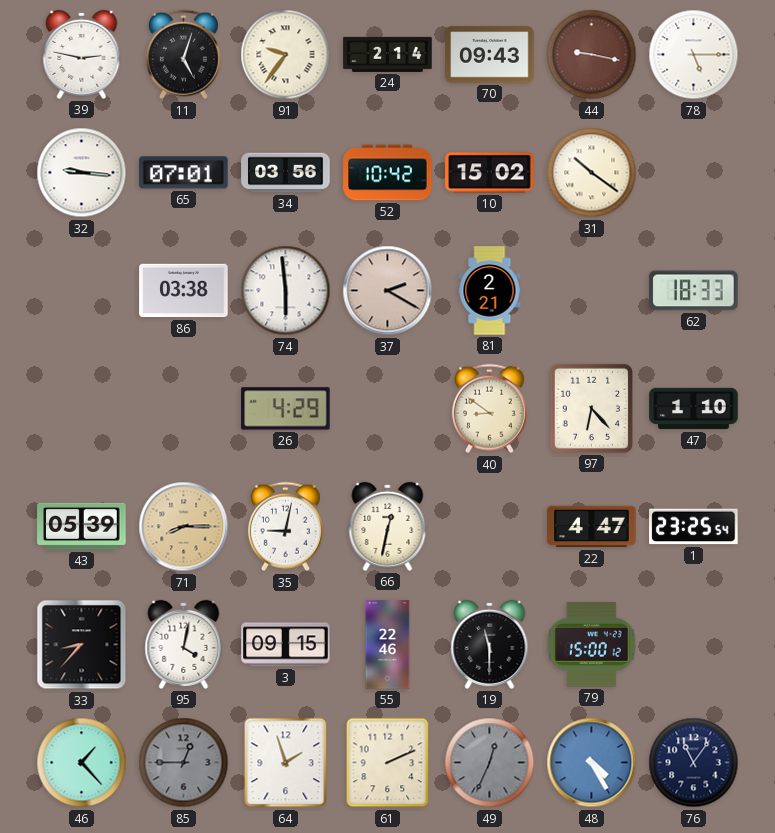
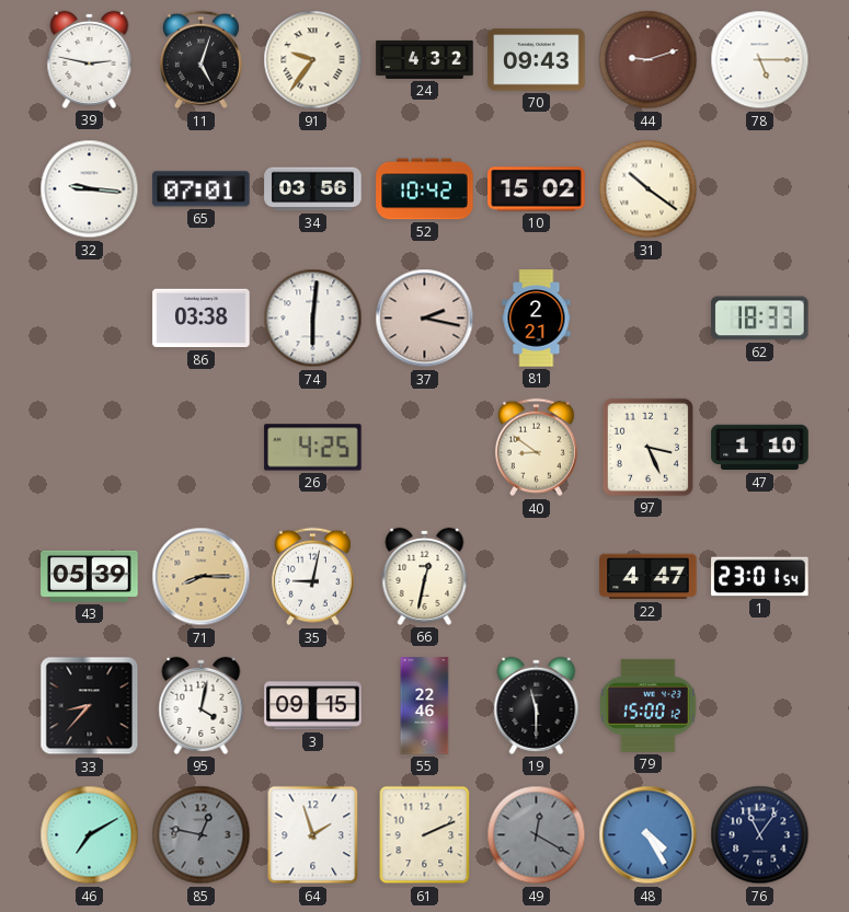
24: 2:14 -> 4:32
44: 9:17 -> 9:12
74: 5:59 -> 6:01
37: 2:20 -> 2:17
26: 4:29 -> 4:25
97: 6:23 -> 3:26
1: 23:25 -> 23:01
46: 1:23 -> 7:10
85: 12:45 -> 12:47
49: 12:34 -> 12:20
